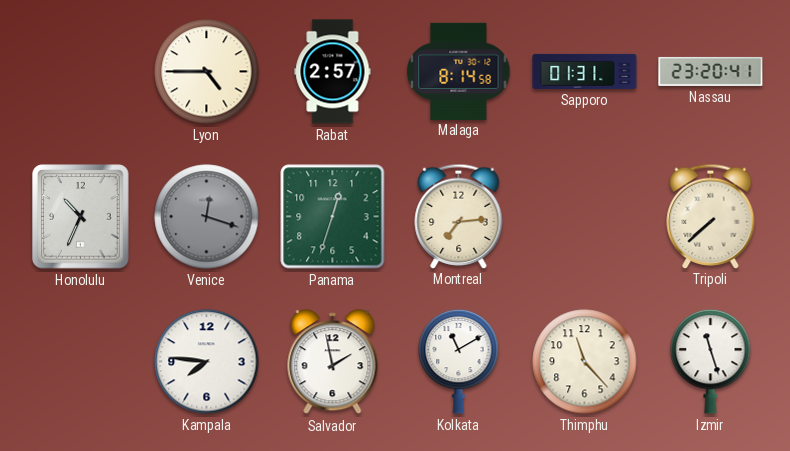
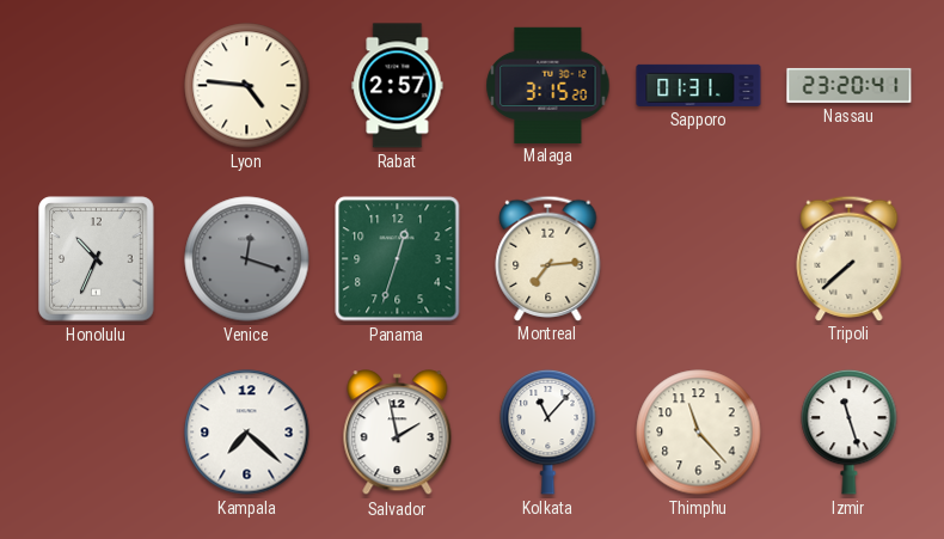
Lyon: 4:45 -> 4:46
Malaga: 8:14 -> 3:15
Kampala: 7:46 -> 7:22
Kolkata: 11:10 -> 11:07
